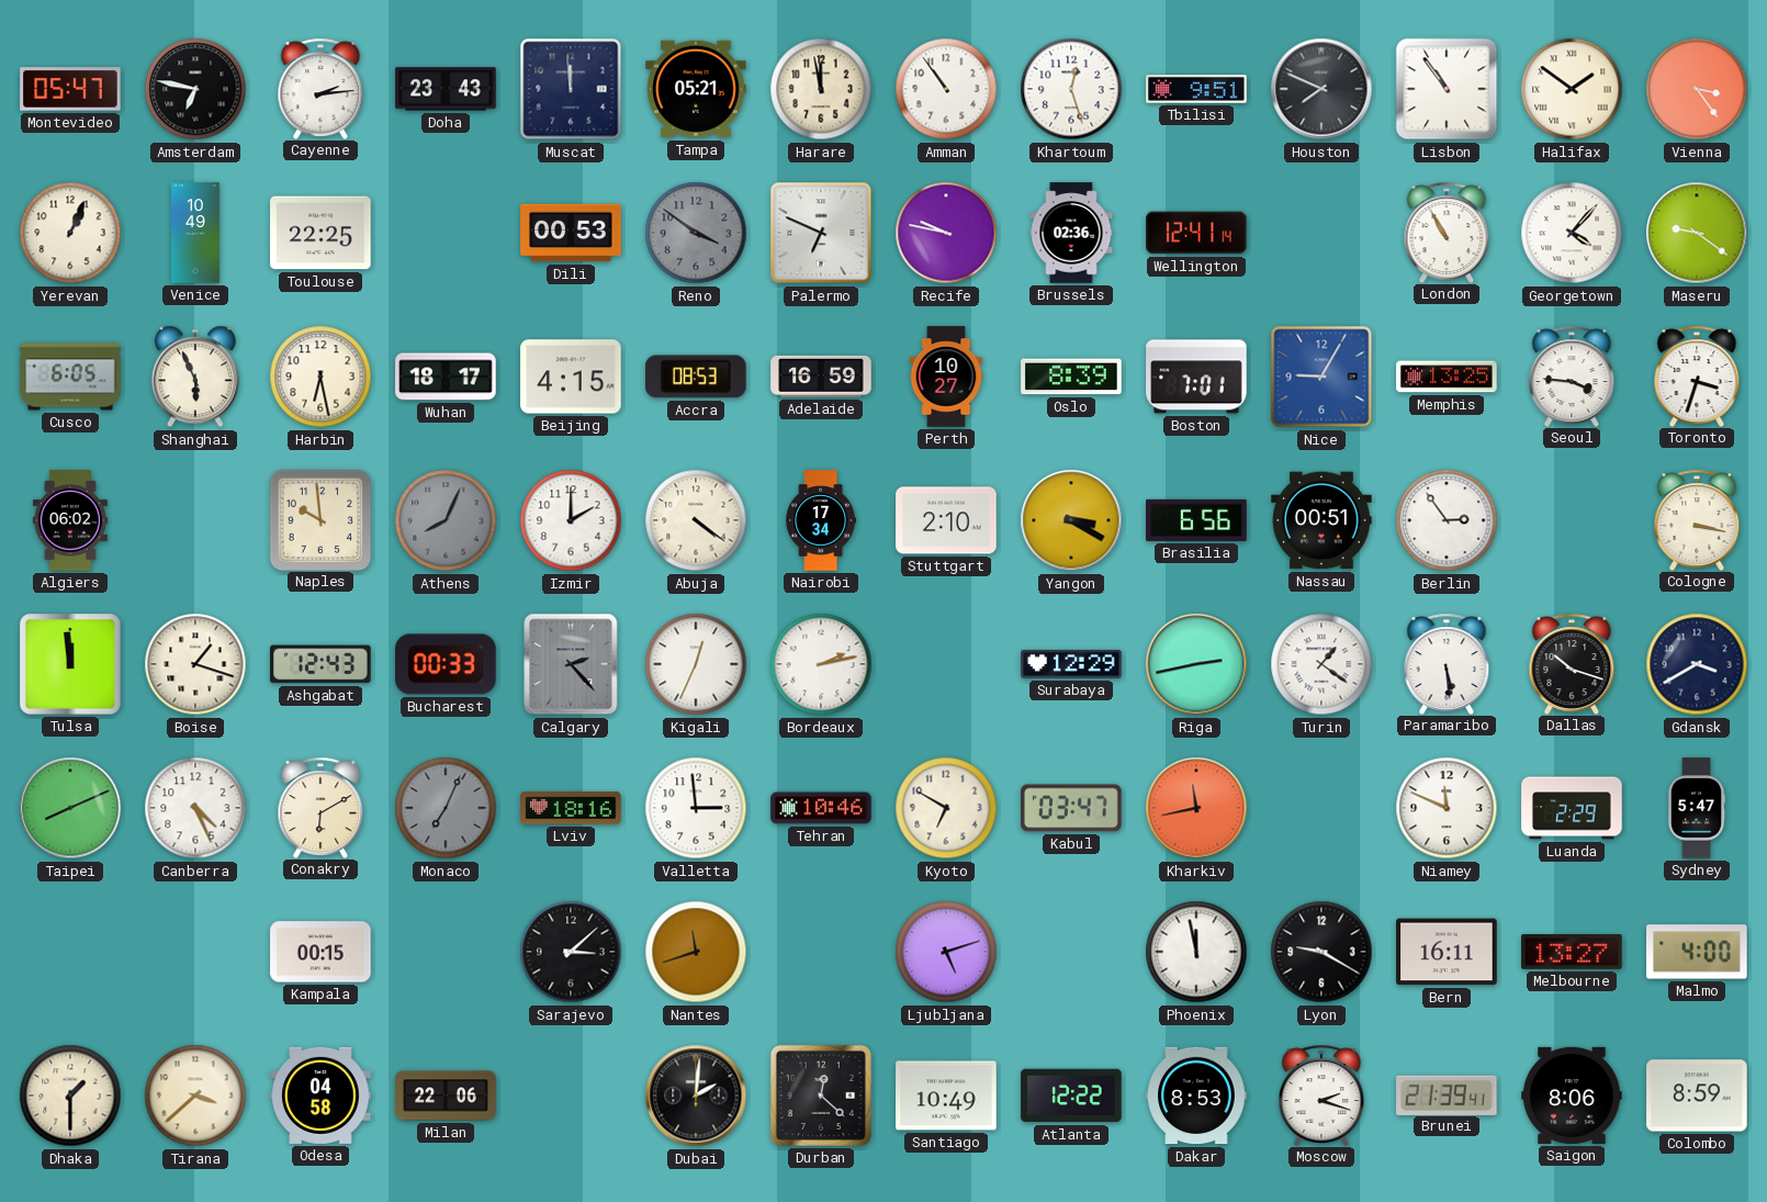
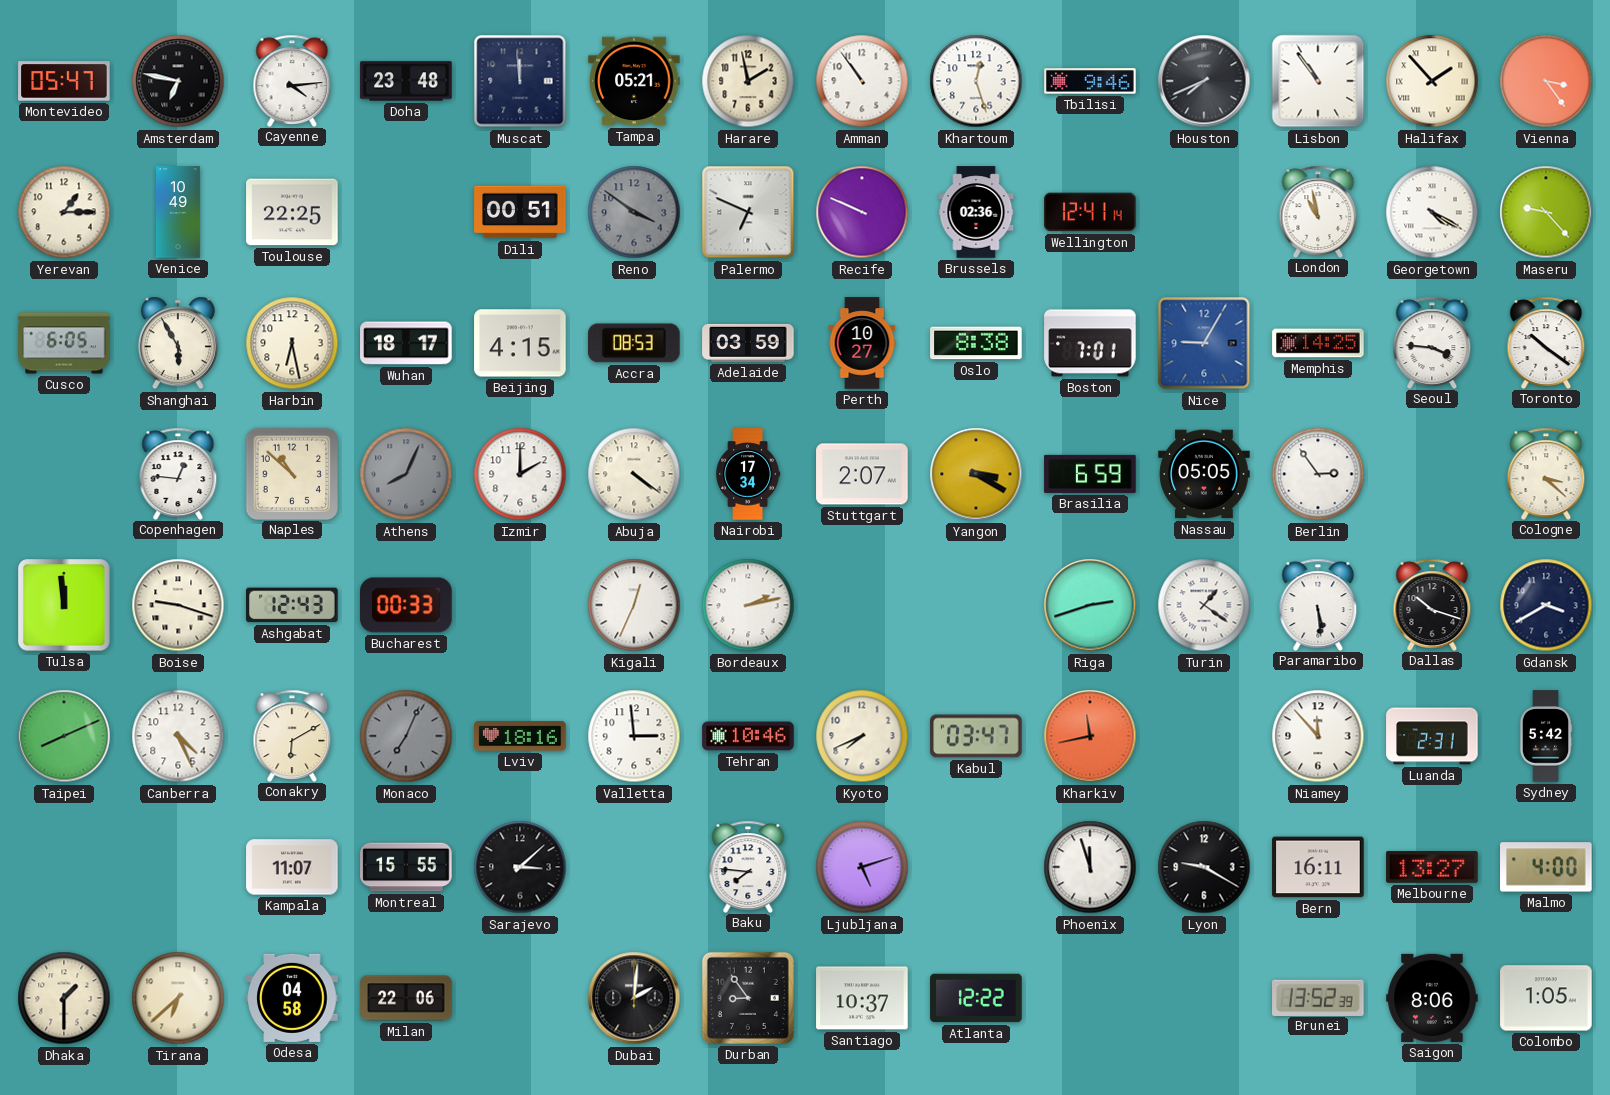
Cayenne: 2:14 -> 4:14
Doha: 23:43 -> 23:48
Harare: 11:58 -> 1:58
Tbilisi: 9:51 -> 9:46
Houston: 7:49 -> 7:41
Halifax: 1:51 -> 1:53
Yerevan: 1:04 -> 1:15
Dili: 00:53 -> 00:51
Recife: 9:47 -> 9:49
London: 10:55 -> 10:58
Georgetown: 4:07 -> 4:20
Maseru: 9:21 -> 9:23
Shanghai: 5:56 -> 5:55
Adelaide: 16:59 -> 03:59
Oslo: 8:39 -> 8:38
Memphis: 13:25 -> 14:25
Toronto: 3:33 -> 10:21
Algiers: 06:02 -> none
Copenhagen: none -> 12:46
Naples: 9:59 -> 10:52
Stuttgart: 2:10 -> 2:07
Brasilia: 6:56 -> 6:59
Nassau: 00:51 -> 05:05
Cologne: 3:17 -> 3:22
Boise: 1:18 -> 9:18
Calgary: 2:23 -> none
Surabaya: 12:29 -> none
Riga: 2:43 -> 2:42
Kyoto: 6:50 -> 7:41
Niamey: 11:49 -> 11:53
Luanda: 2:29 -> 2:31
Sydney: 5:47 -> 5:42
Kampala: 00:15 -> 11:07
Montreal: none -> 15:55
Nantes: 11:42 -> none
Baku: none -> 7:46
Phoenix: 11:58 -> 11:57
Tirana: 3:38 -> 6:38
Durban: 12:22 -> 8:54
Santiago: 10:49 -> 10:37
Dakar: 8:53 -> none
Moscow: 2:18 -> none
Brunei: 21:39 -> 13:52
Colombo: 8:59 -> 1:05
